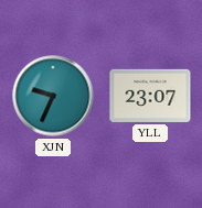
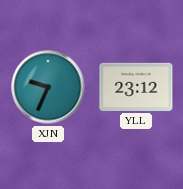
YLL: 23:07 -> 23:12
